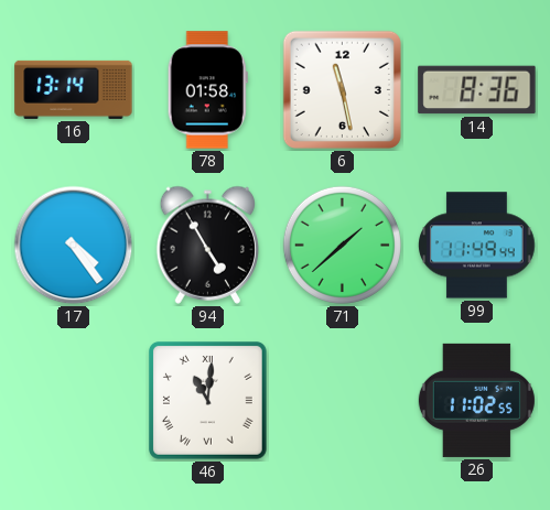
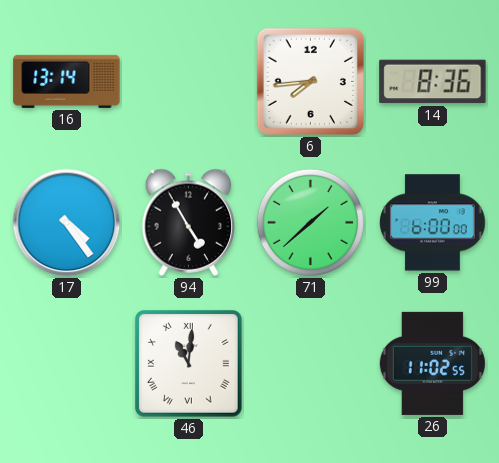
78: 01:58 -> none
6: 11:28 -> 7:44
99: 11:49 -> 6:00
